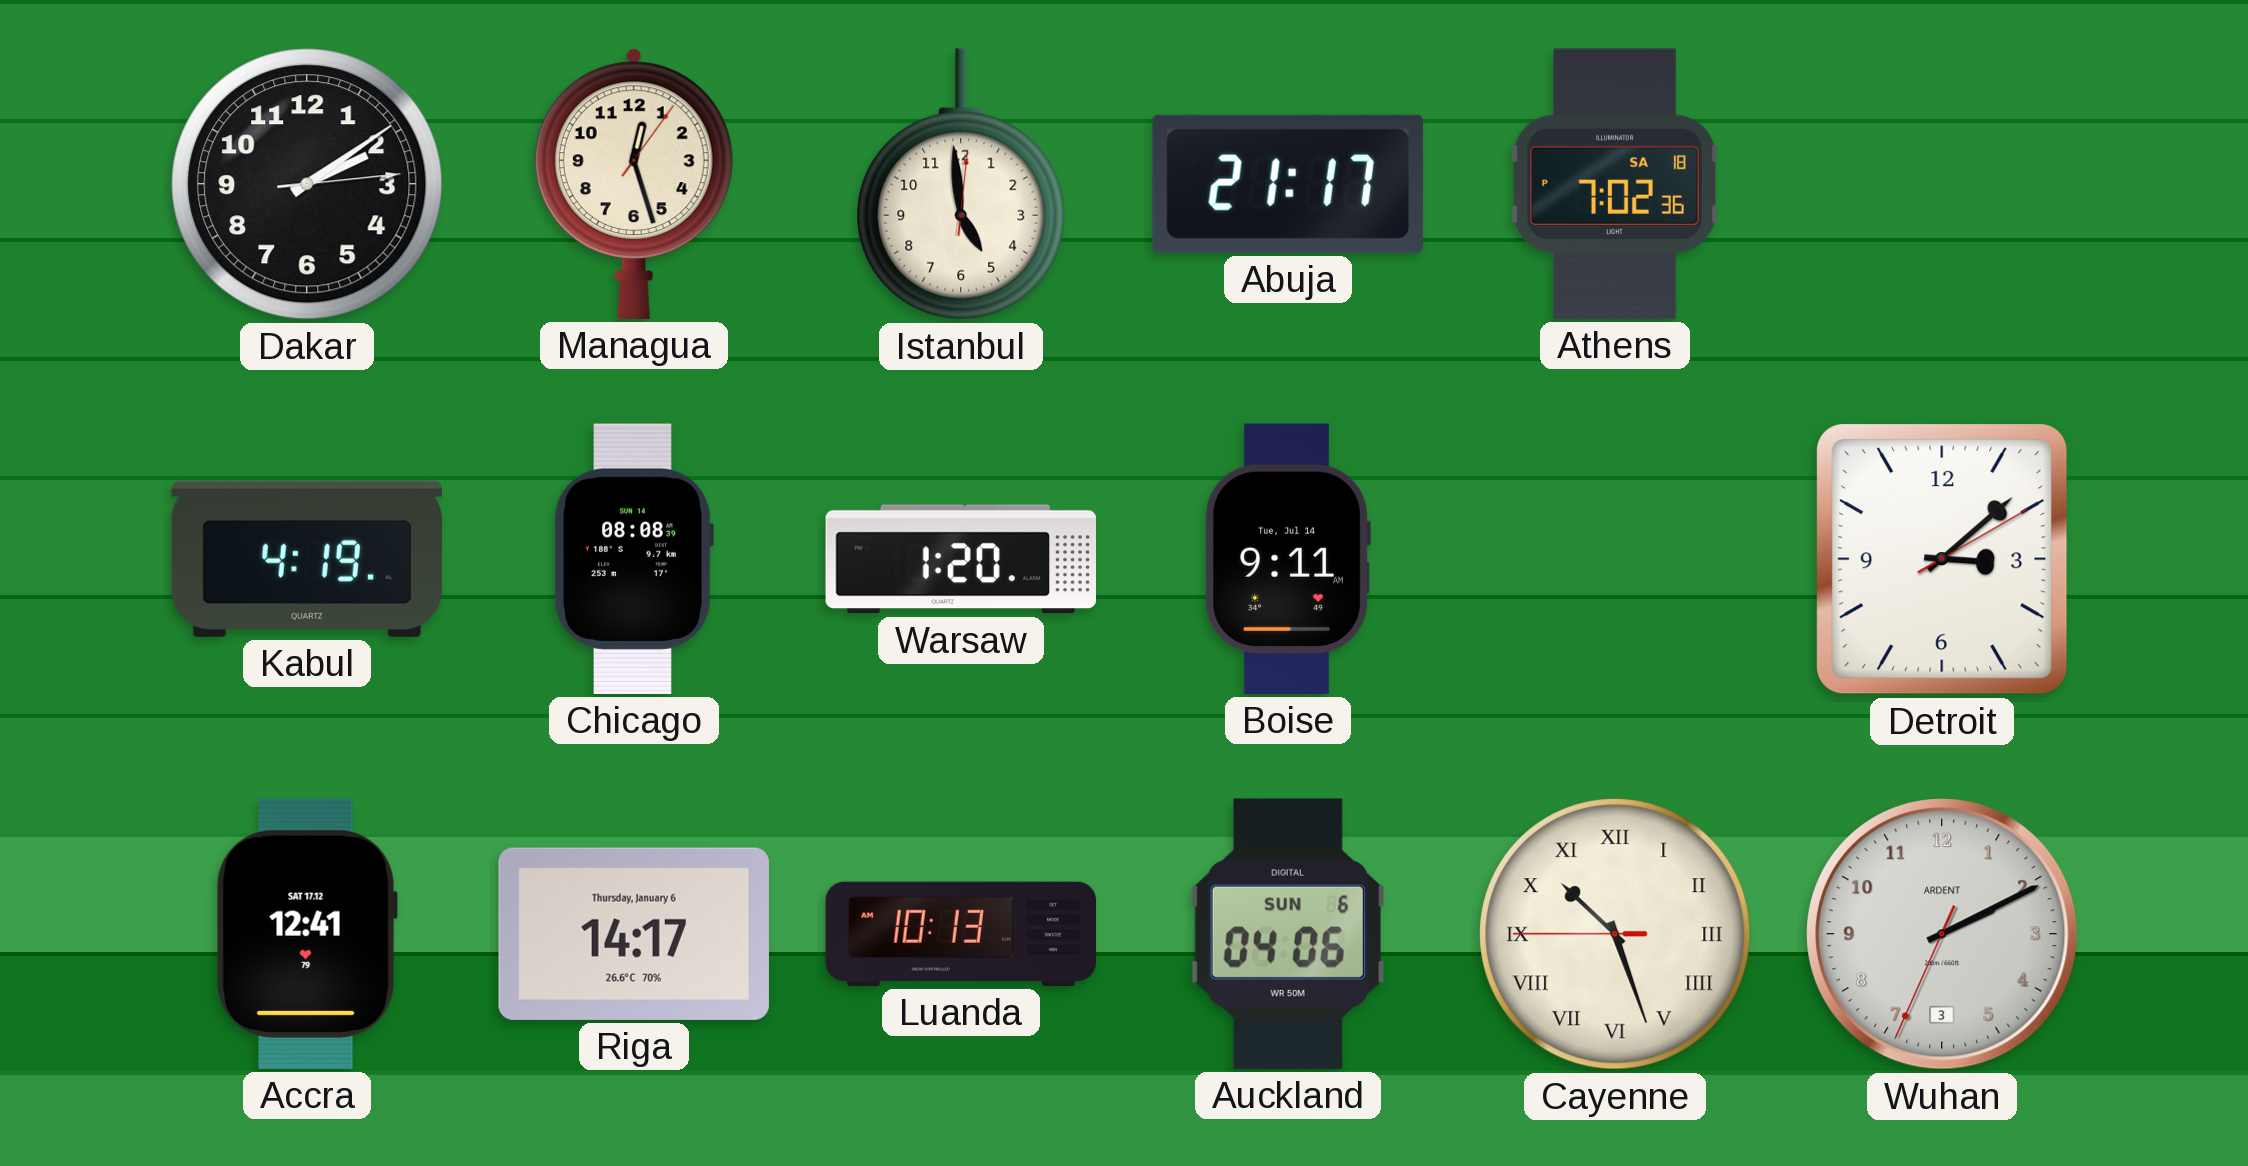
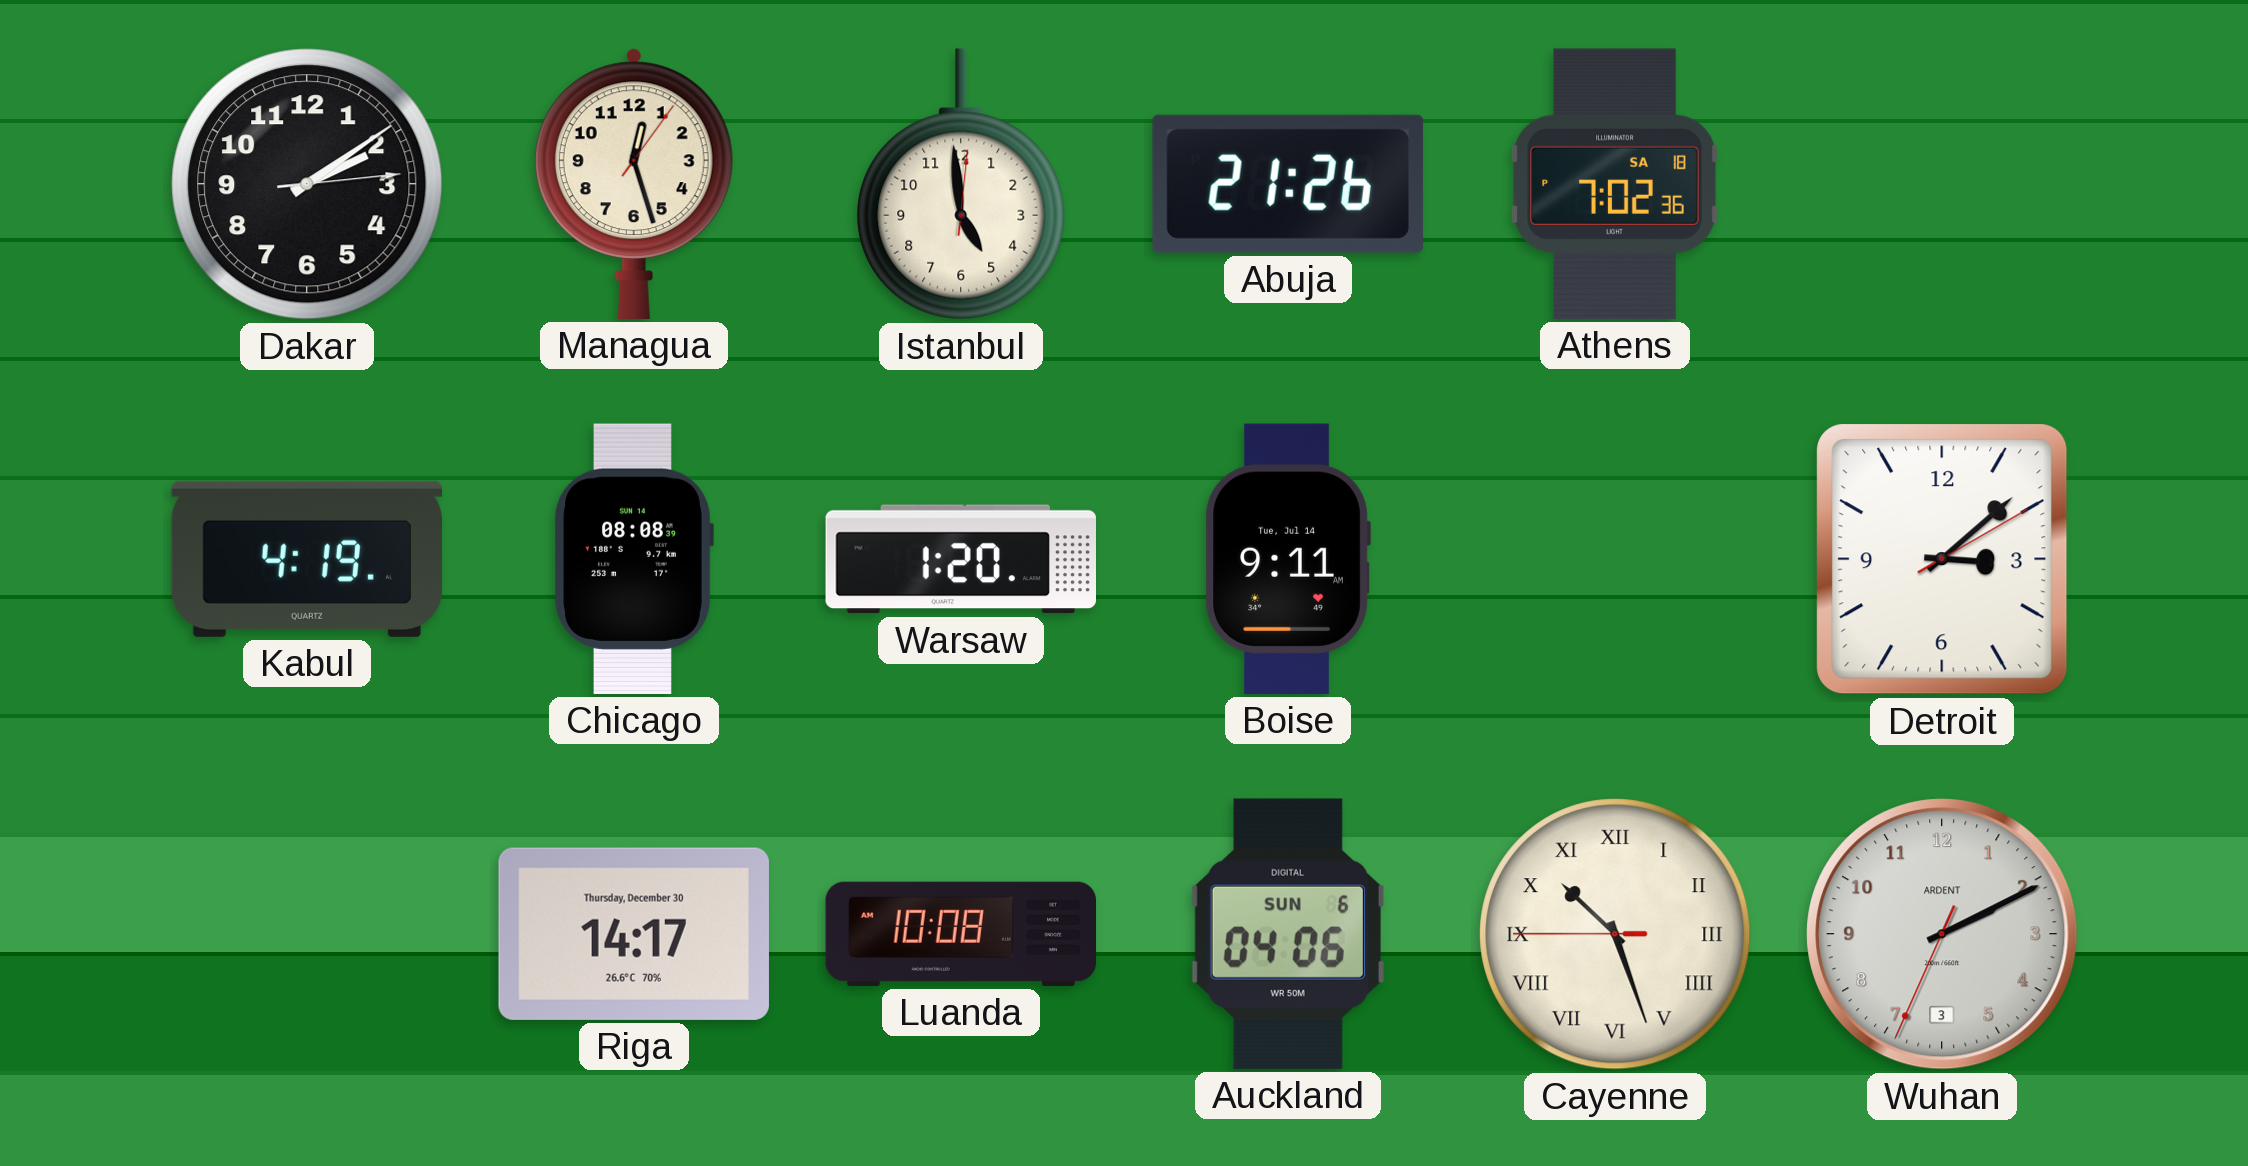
Abuja: 21:17 -> 21:26
Accra: 12:41 -> none
Riga date: Thursday, January 6 -> Thursday, December 30
Luanda: 10:13 -> 10:08
